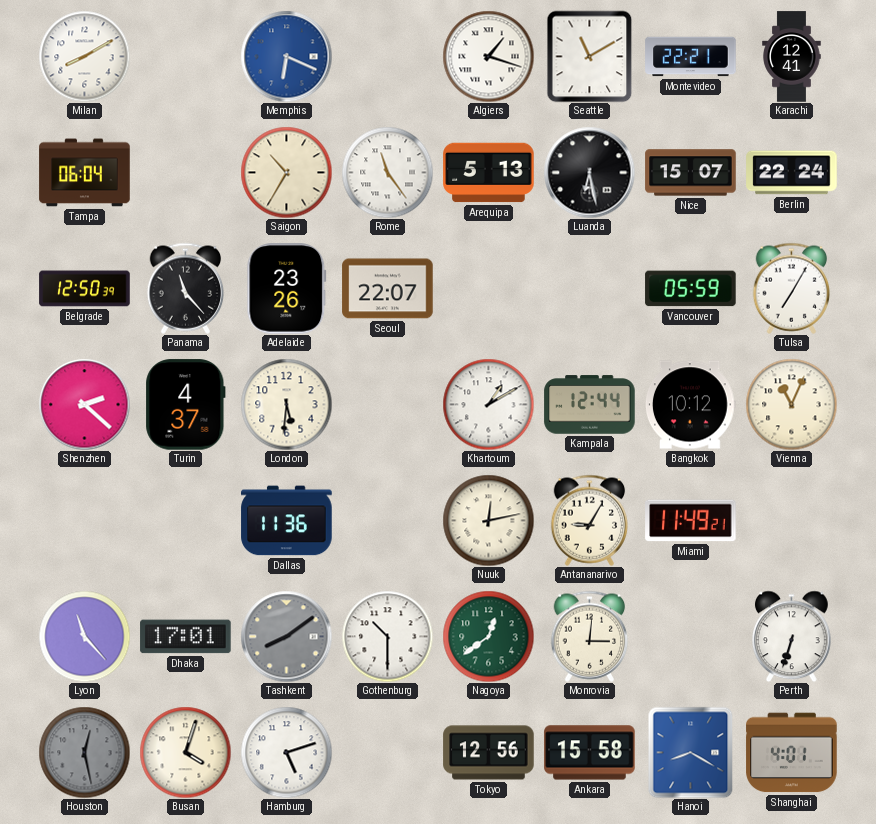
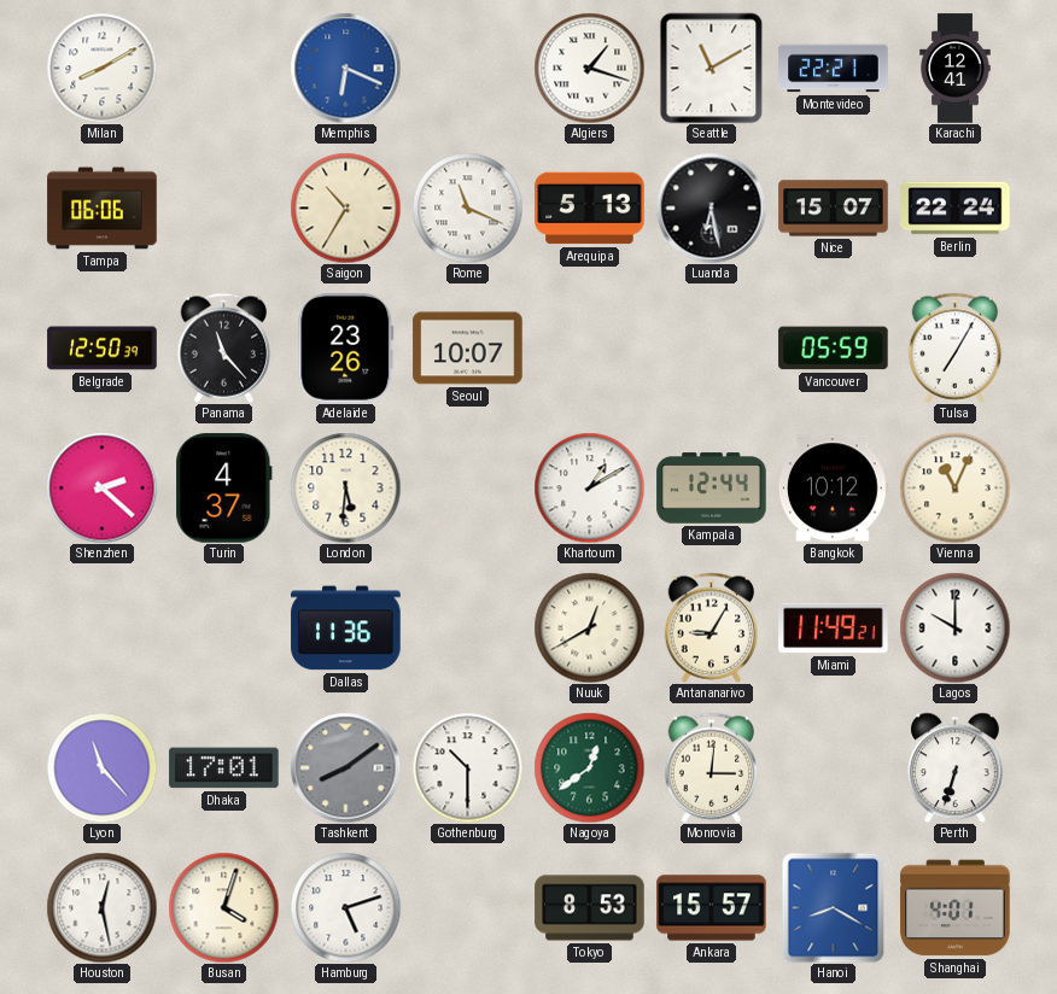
Tampa: 06:04 -> 06:06
Rome: 11:24 -> 11:19
Seoul: 22:07 -> 10:07
Nuuk: 12:13 -> 12:40
Lagos: none -> 10:00
Houston dial: grey -> white
Tokyo: 12:56 -> 8:53
Ankara: 15:58 -> 15:57
